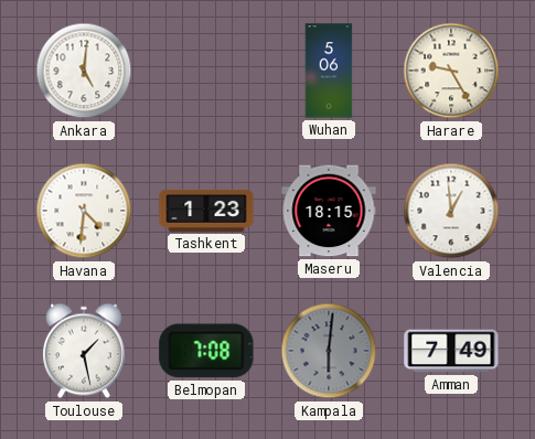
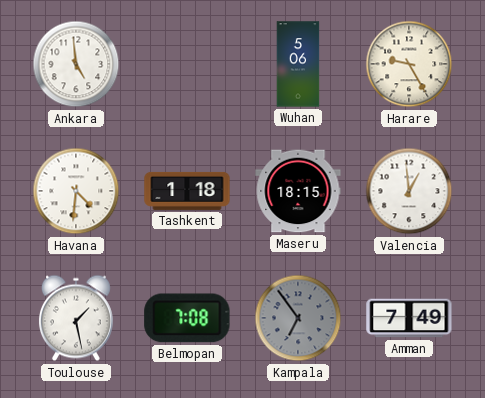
Ankara: 5:01 -> 4:59
Tashkent: 1:23 -> 1:18
Kampala: 6:01 -> 6:54
